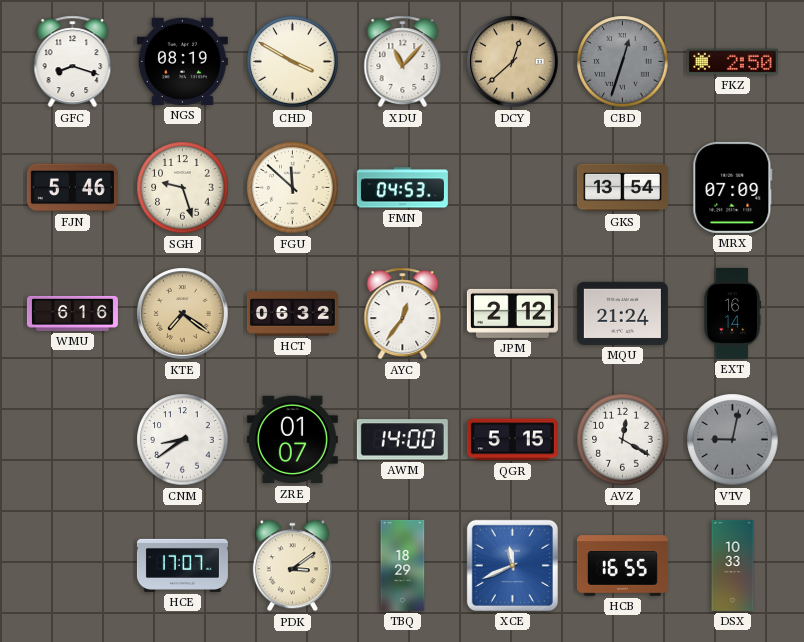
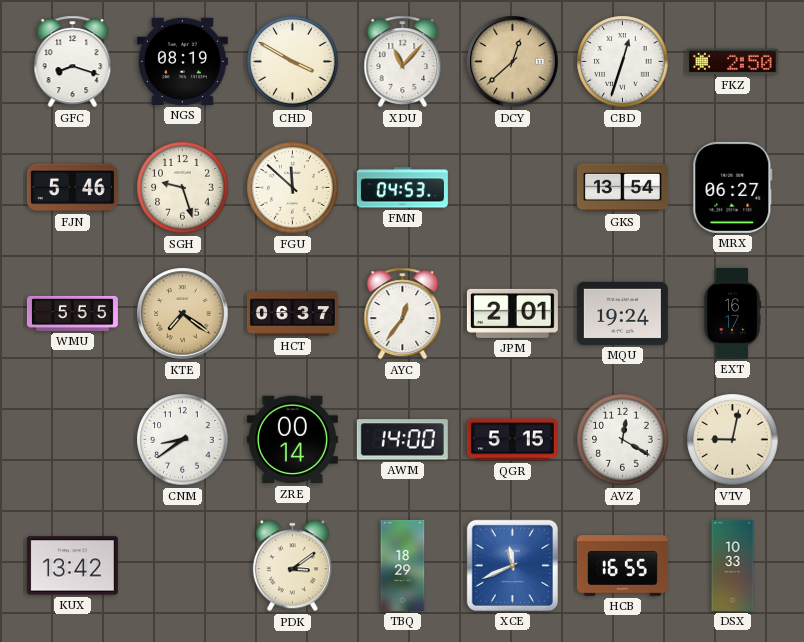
CBD dial: grey -> white
MRX: 07:09 -> 06:27
WMU: 6:16 -> 5:55
HCT: 06:32 -> 06:37
JPM: 2:12 -> 2:01
MQU: 21:24 -> 19:24
EXT: 16:14 -> 16:17
ZRE: 01:07 -> 00:14
VTV dial: grey -> cream
KUX: none -> 13:42
HCE: 17:07 -> none
